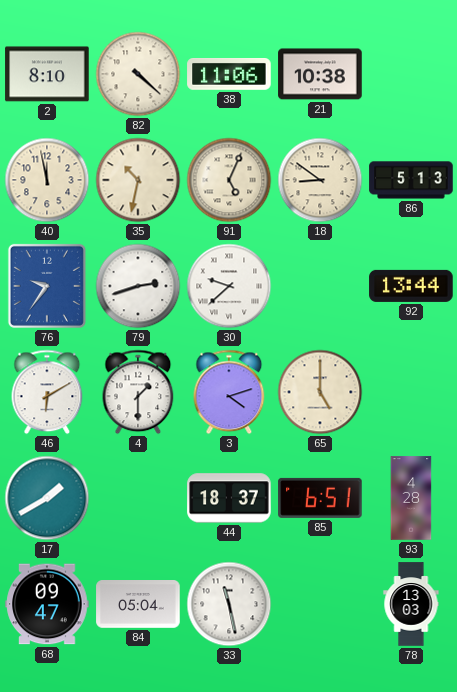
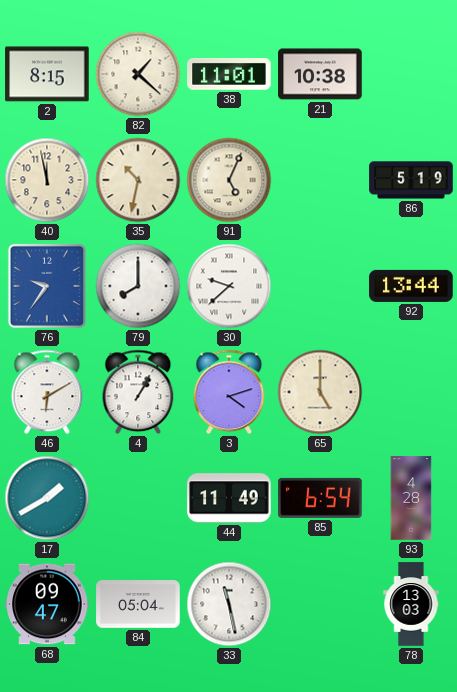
2: 8:10 -> 8:15
82: 4:22 -> 1:22
38: 11:06 -> 11:01
18: 8:51 -> none
86: 5:13 -> 5:19
79: 2:42 -> 8:00
4: 1:30 -> 1:05
44: 18:37 -> 11:49
85: 6:51 -> 6:54
